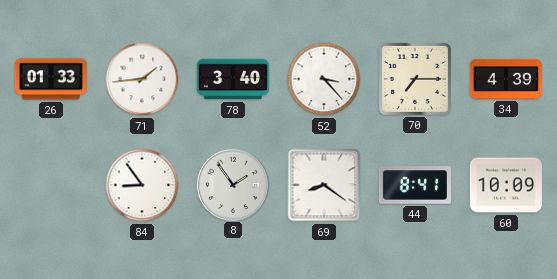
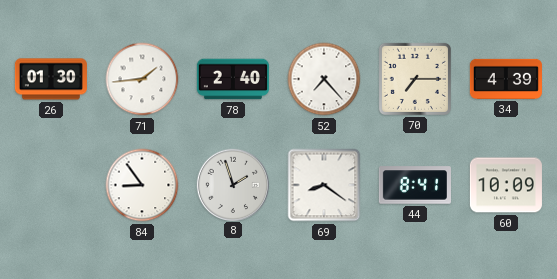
26: 01:33 -> 01:30
78: 3:40 -> 2:40
52: 3:23 -> 7:23
8: 1:54 -> 1:57
